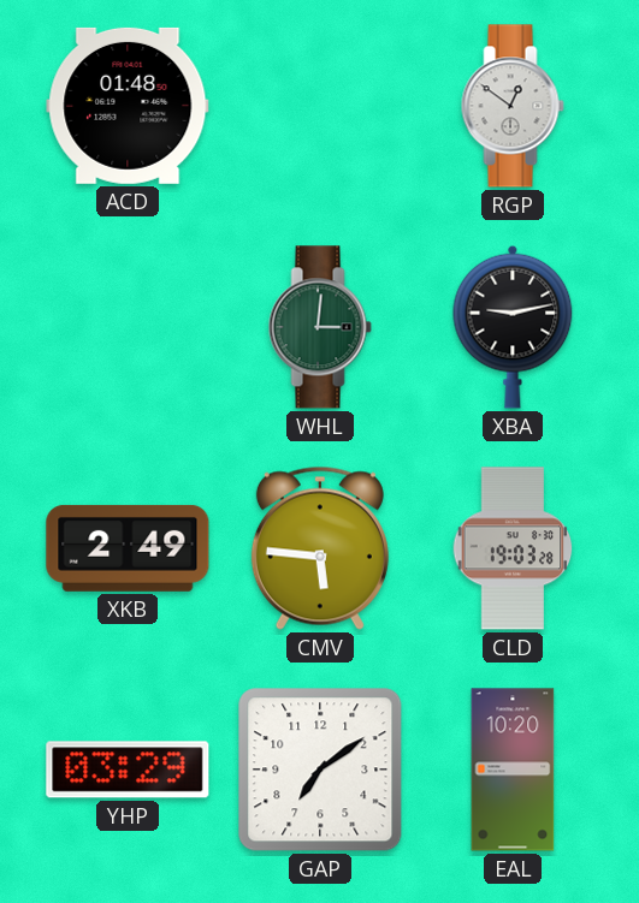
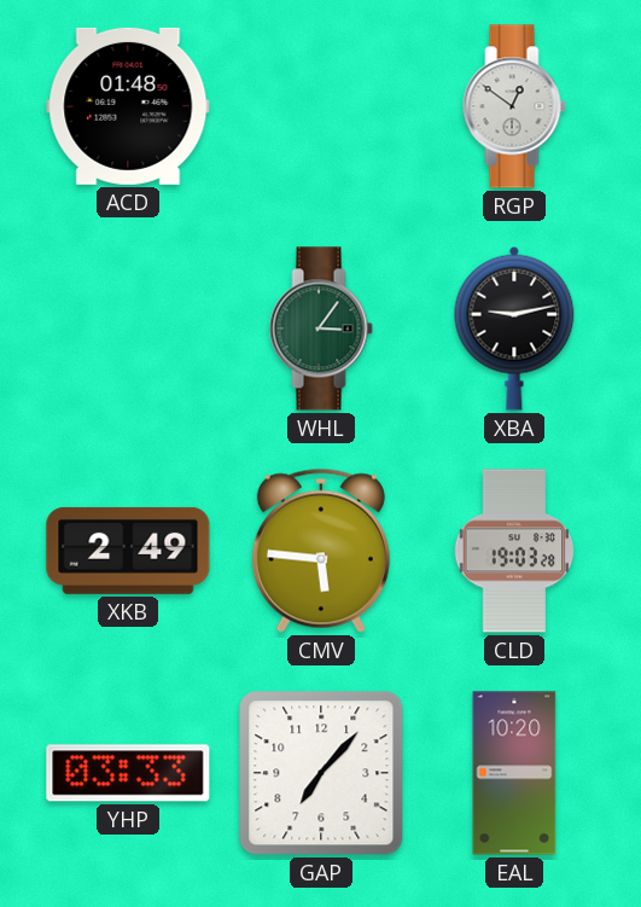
WHL: 3:01 -> 3:06
YHP: 03:29 -> 03:33
GAP: 7:09 -> 7:07
